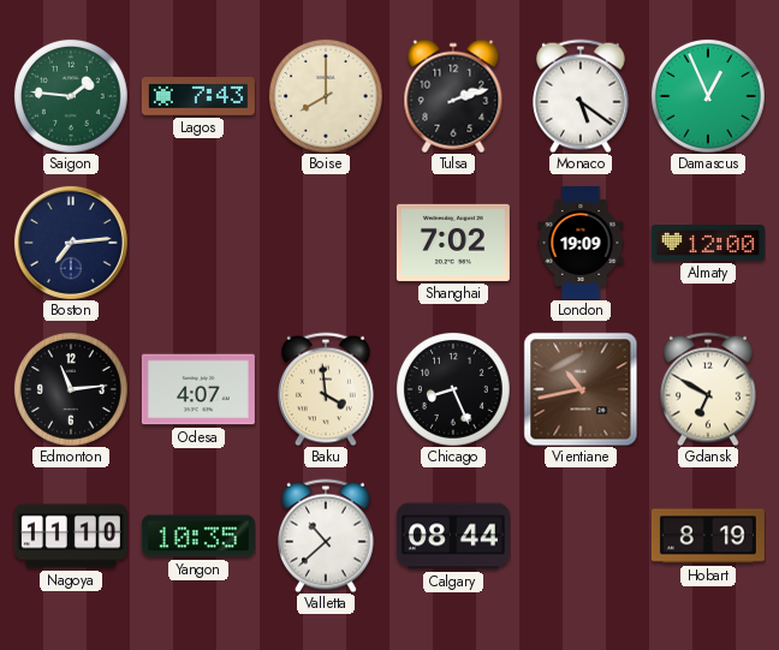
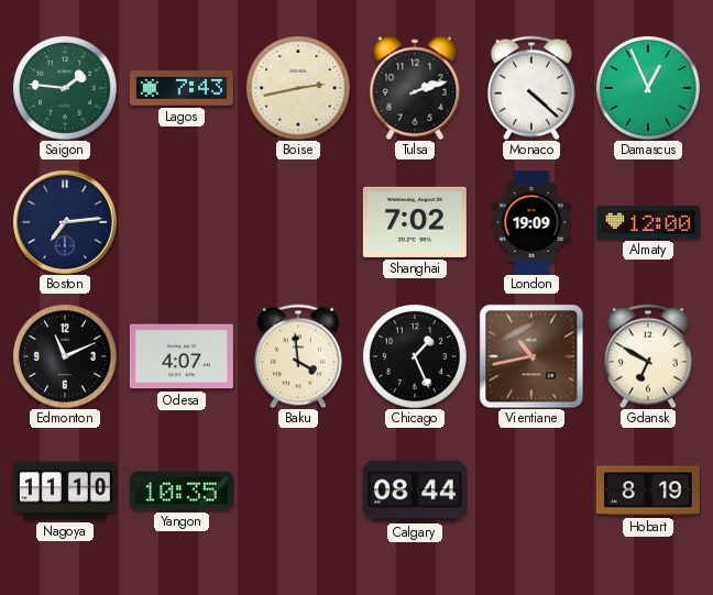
Boise: 8:00 -> 2:43
Monaco: 5:21 -> 4:22
Edmonton: 11:14 -> 11:11
Chicago: 8:26 -> 1:26
Valletta: 10:38 -> none
